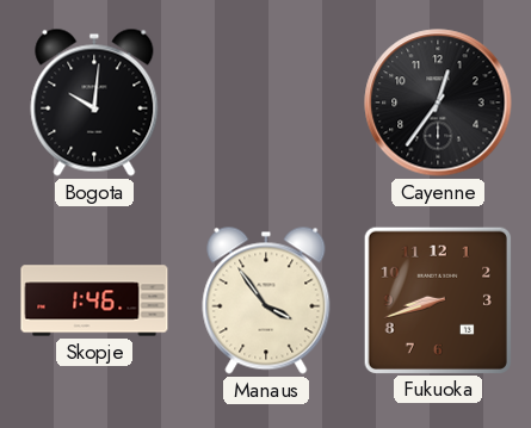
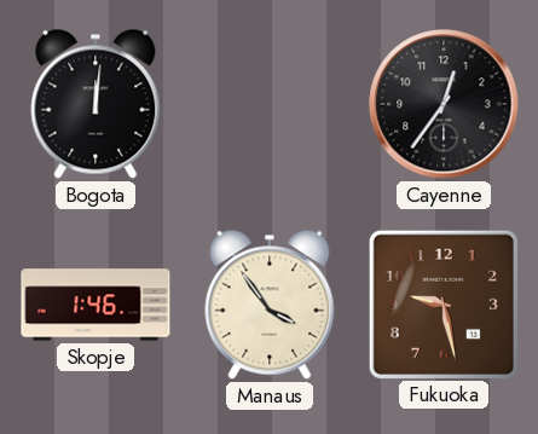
Bogota: 10:01 -> 12:01
Fukuoka: 8:42 -> 9:28
